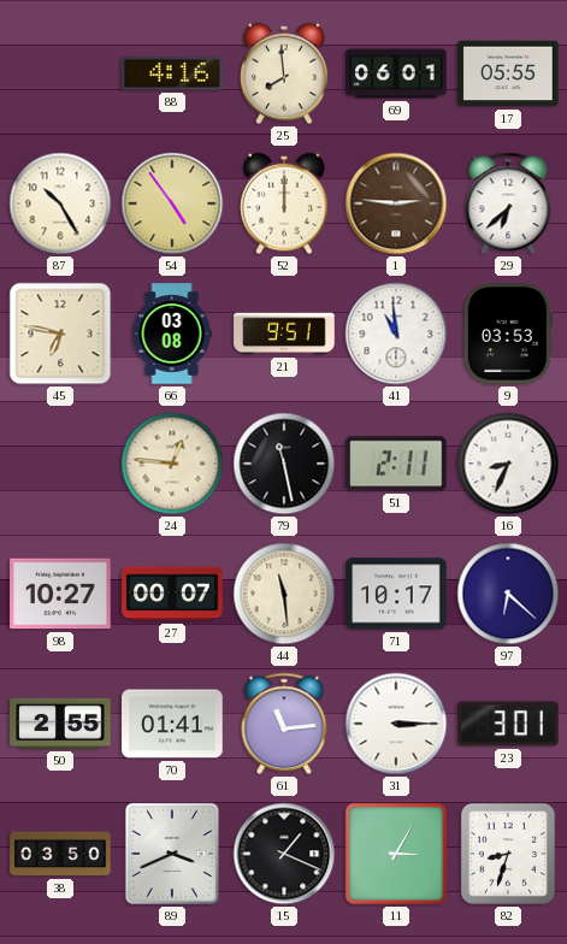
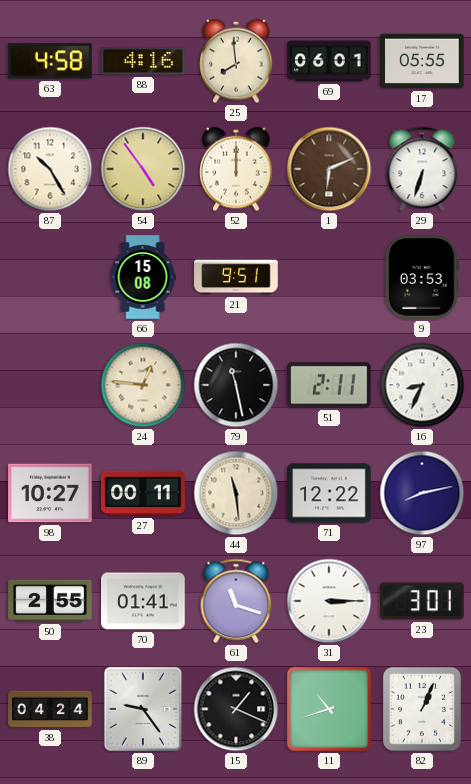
63: none -> 4:58
1: 2:46 -> 6:11
29: 6:38 -> 6:33
45: 6:47 -> none
66: 03:08 -> 15:08
41: 10:59 -> none
27: 00:07 -> 00:11
71: 10:17 -> 12:22
97: 6:22 -> 8:13
61: 11:14 -> 11:18
38: 03:50 -> 04:24
89: 3:41 -> 9:24
11: 3:05 -> 10:42
82: 8:33 -> 1:04
